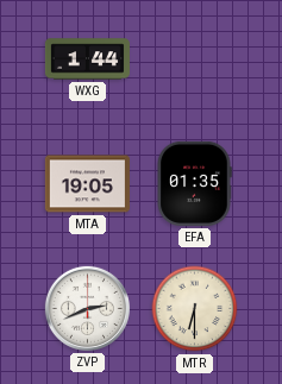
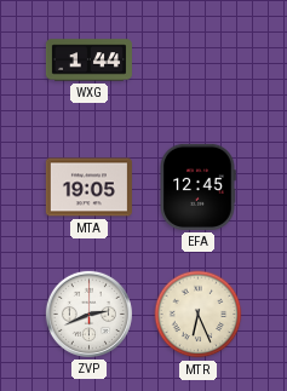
EFA: 01:35 -> 12:45
MTR: 6:30 -> 6:26
